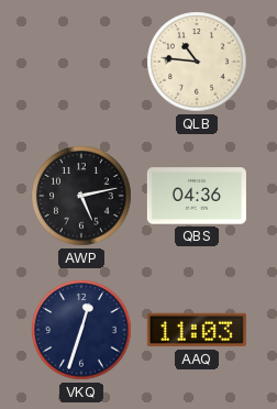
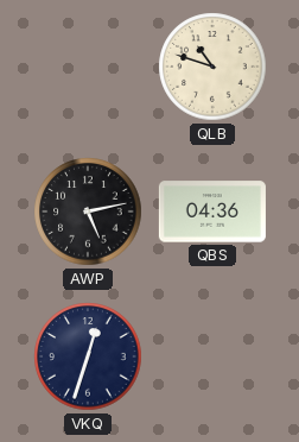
QLB: 10:46 -> 10:48
AAQ: 11:03 -> none
